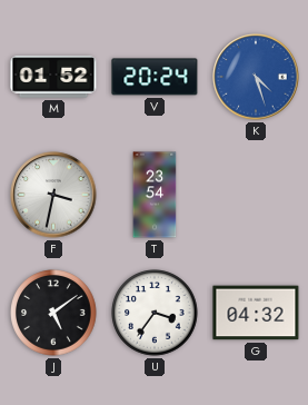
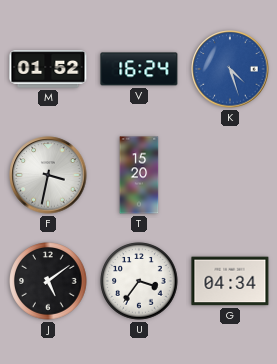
V: 20:24 -> 16:24
T: 23:54 -> 15:20
G: 04:32 -> 04:34
